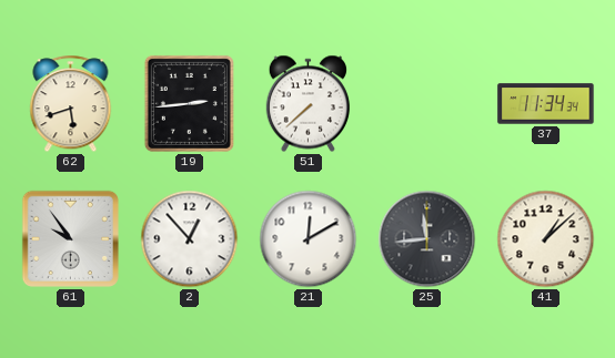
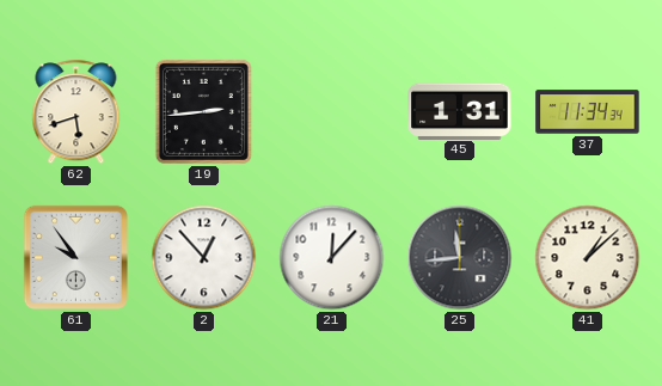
51: 7:38 -> none
45: none -> 1:31
21: 12:10 -> 12:07
